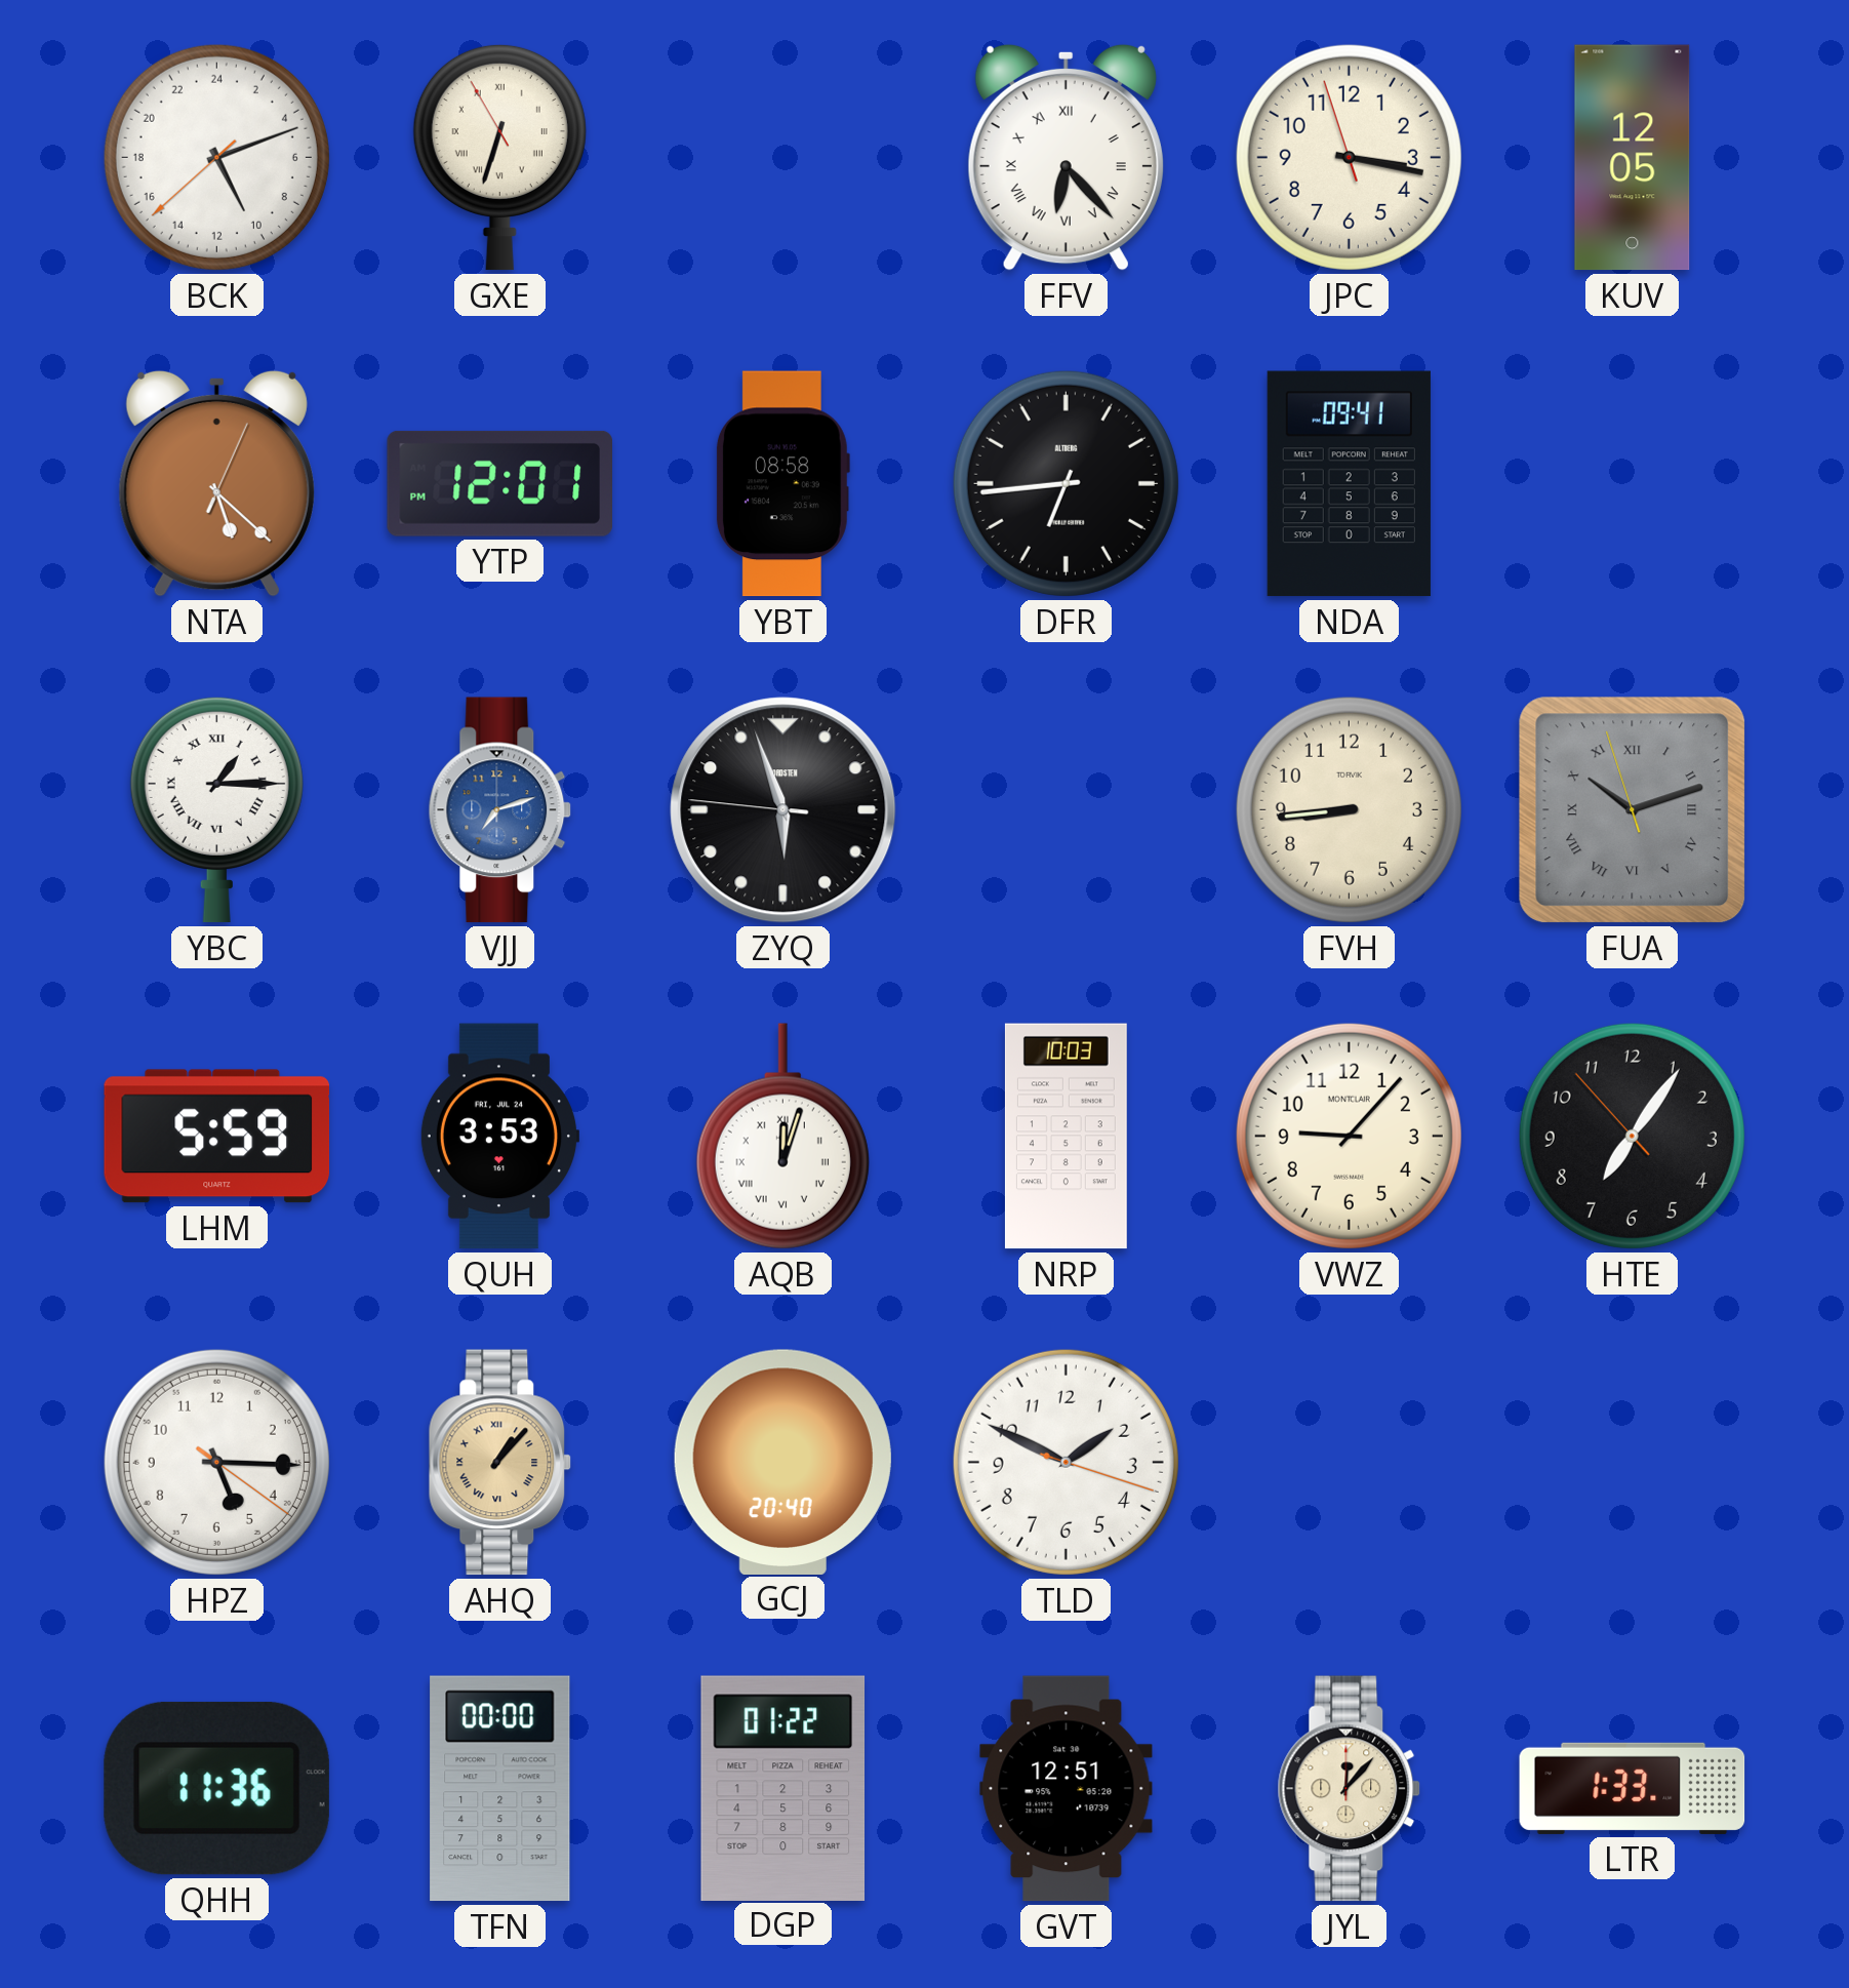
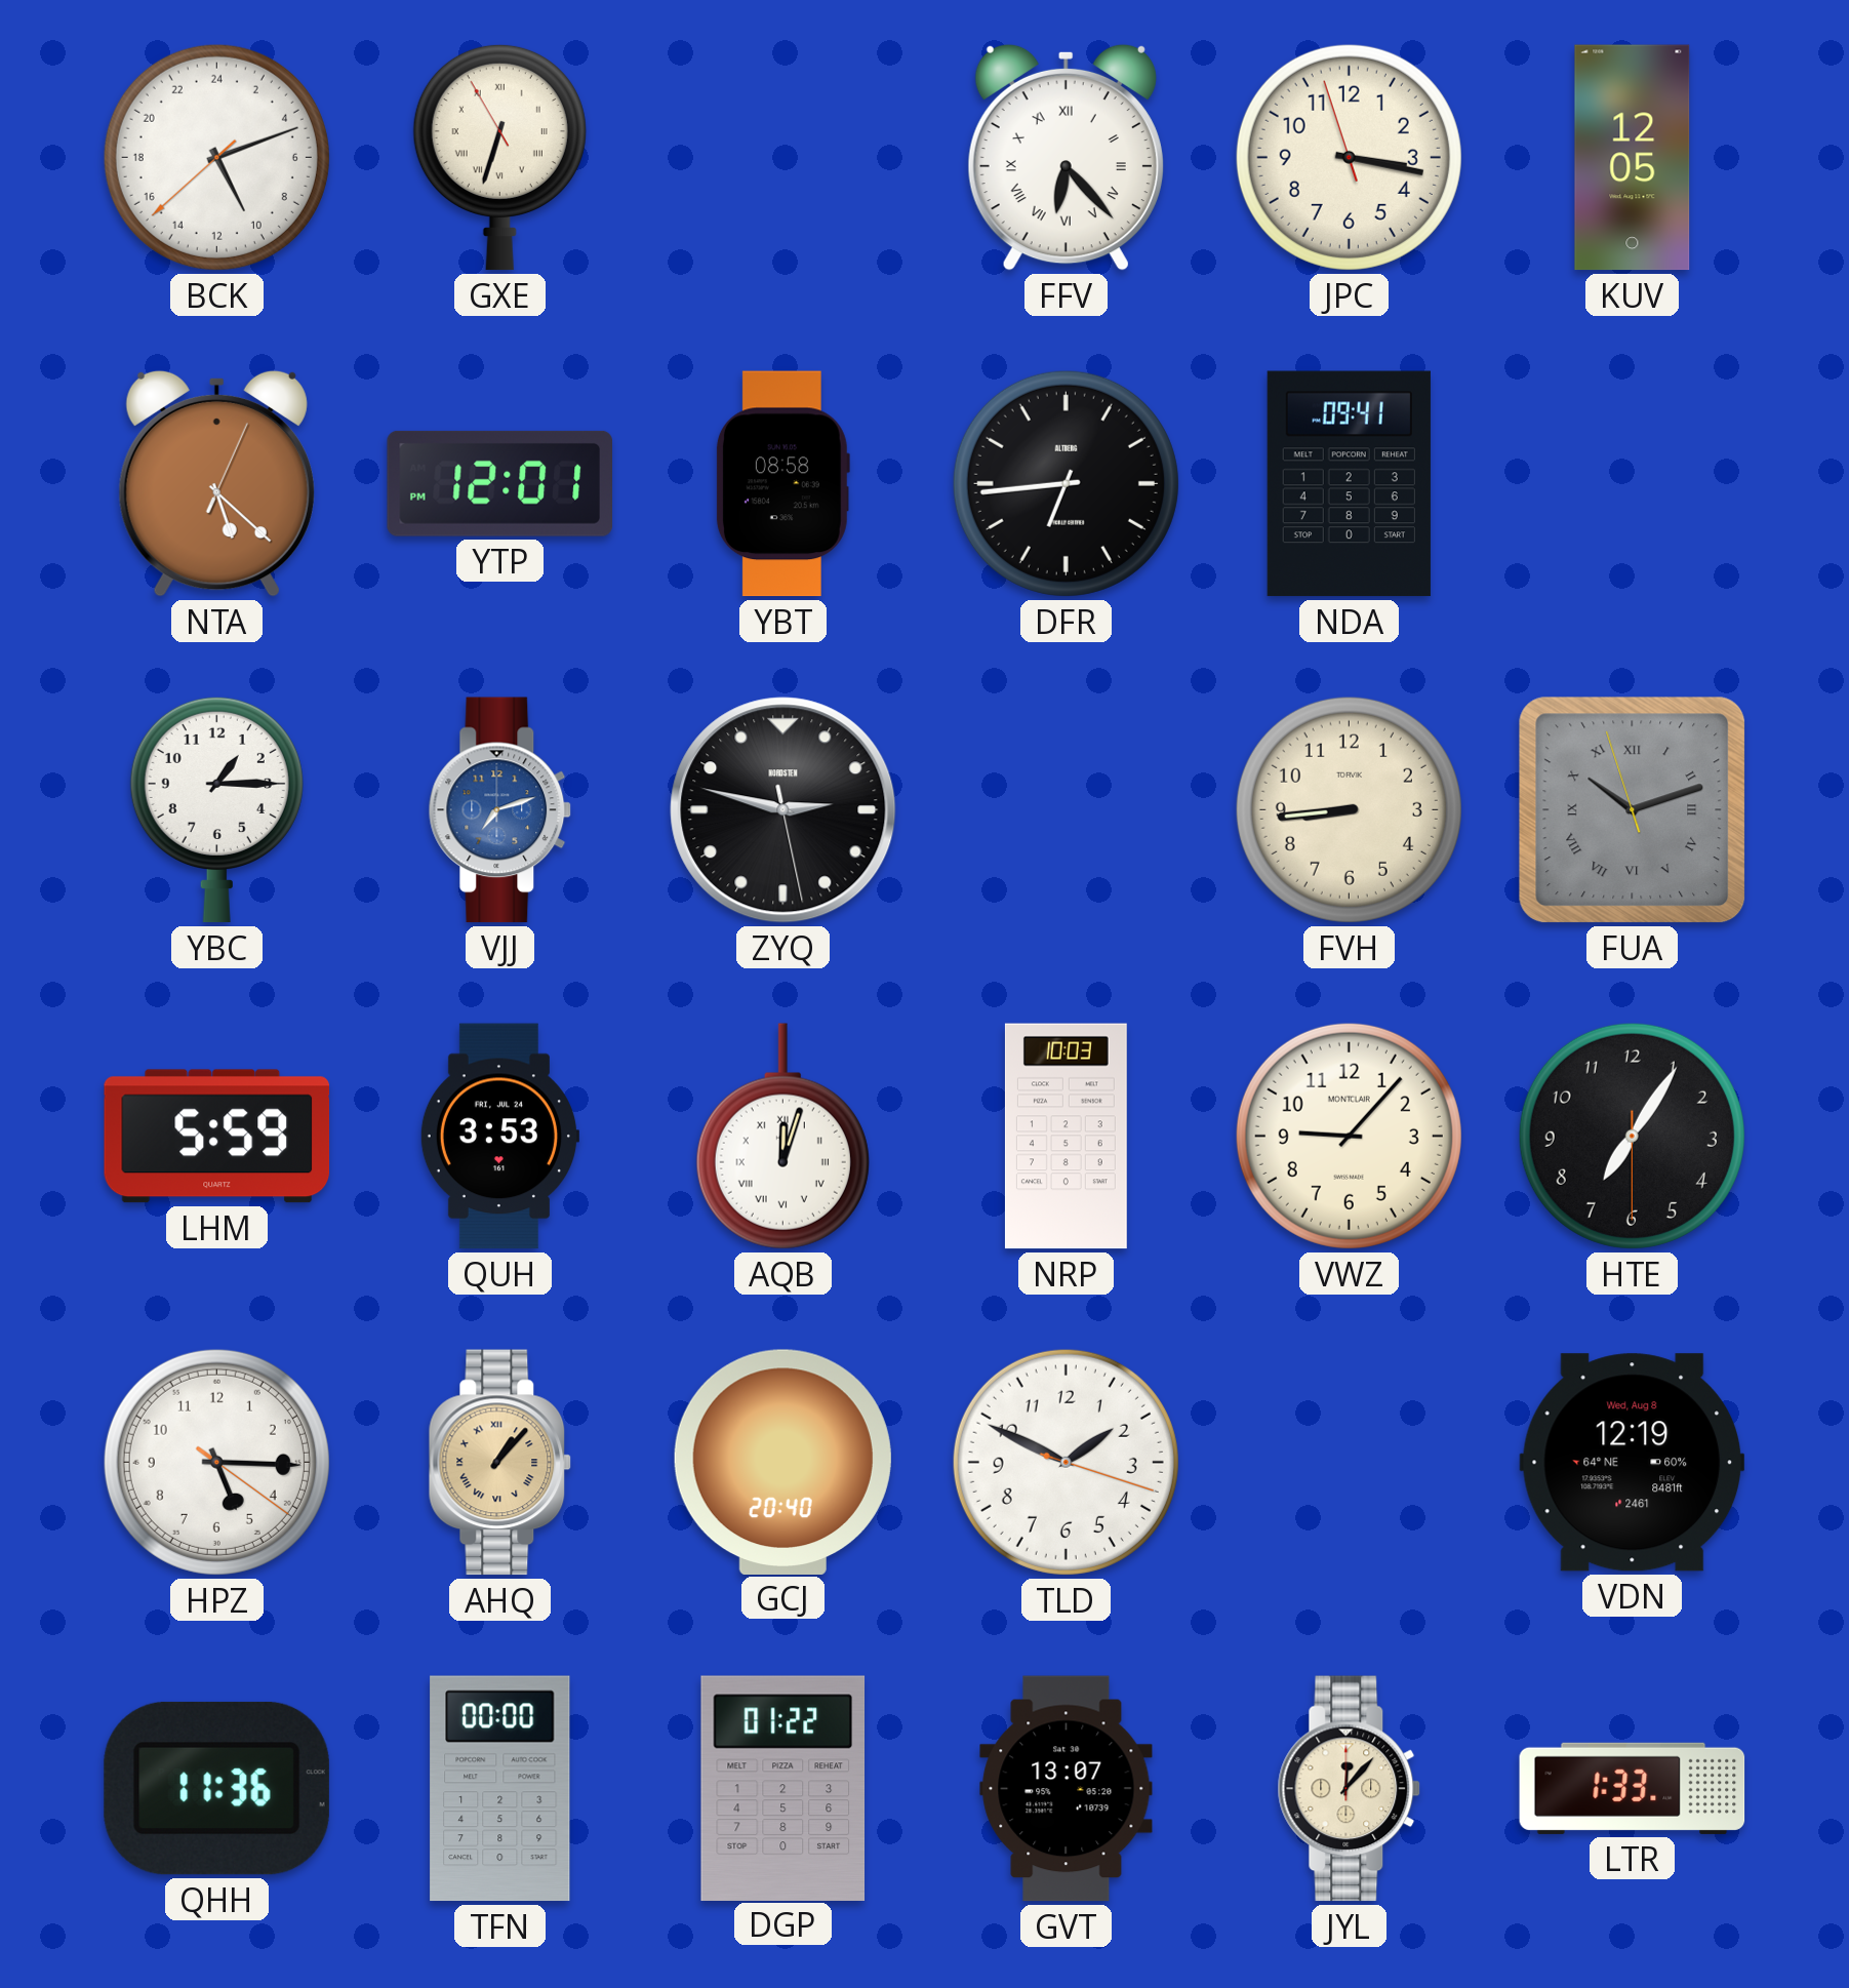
YBC numerals: Roman -> Arabic
ZYQ: 5:56 -> 2:47
HTE: 7:05:53 -> 7:05:30
VDN: none -> 12:19
GVT: 12:51 -> 13:07
